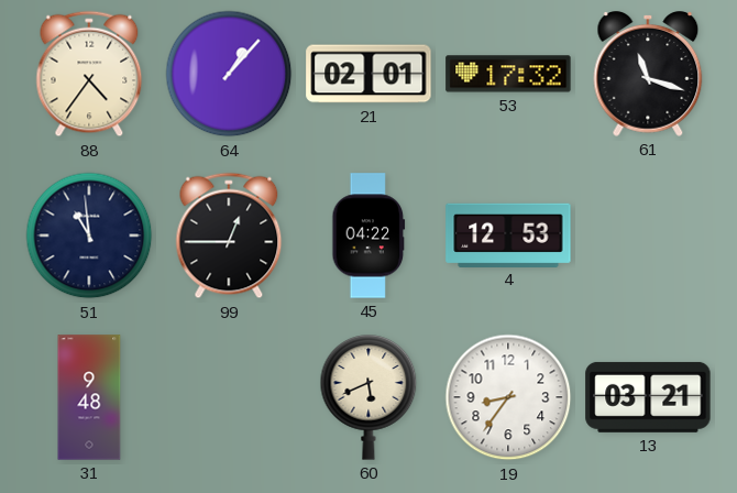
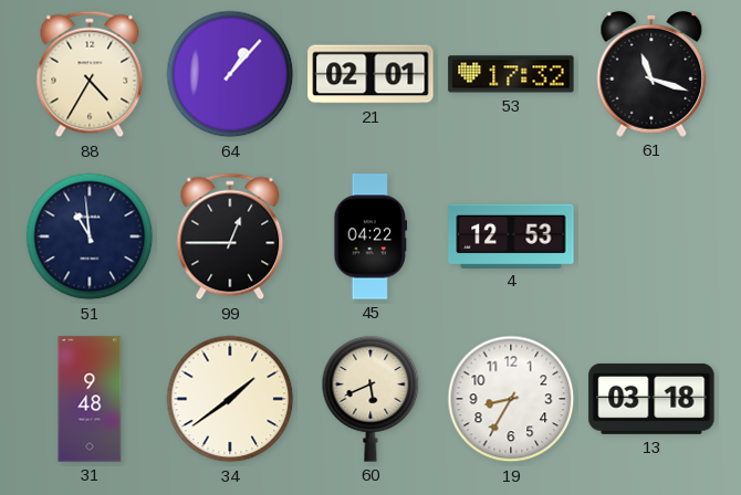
88: 4:36 -> 4:35
34: none -> 1:39
19: 8:36 -> 8:35
13: 03:21 -> 03:18
